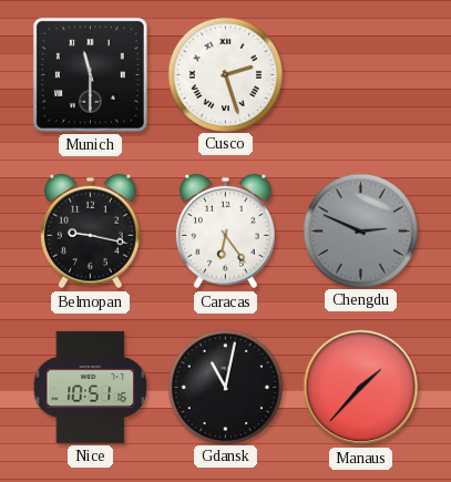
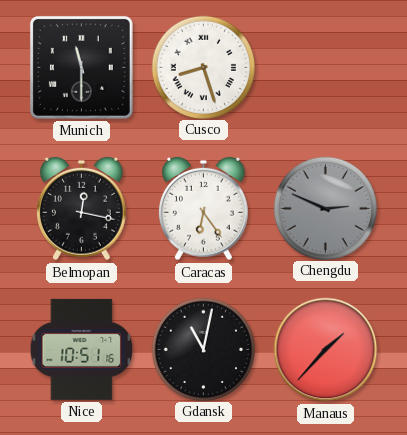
Cusco: 2:27 -> 8:27
Belmopan: 9:17 -> 12:17
